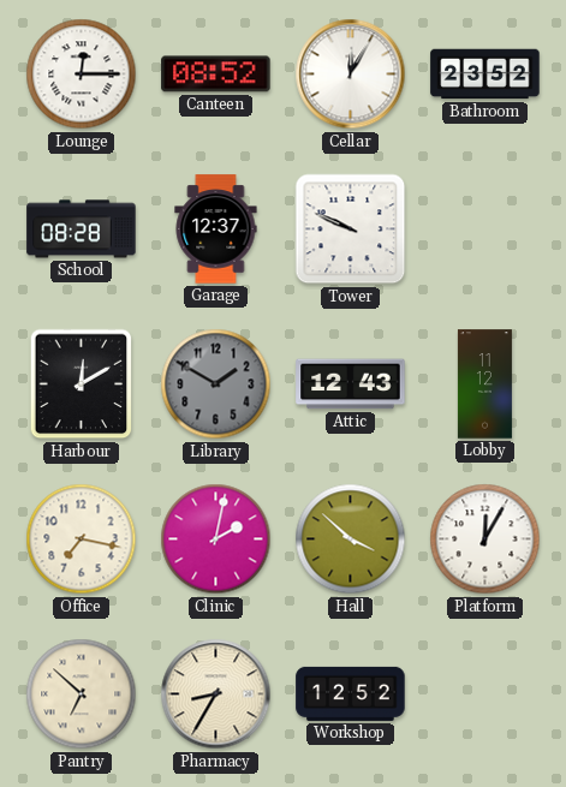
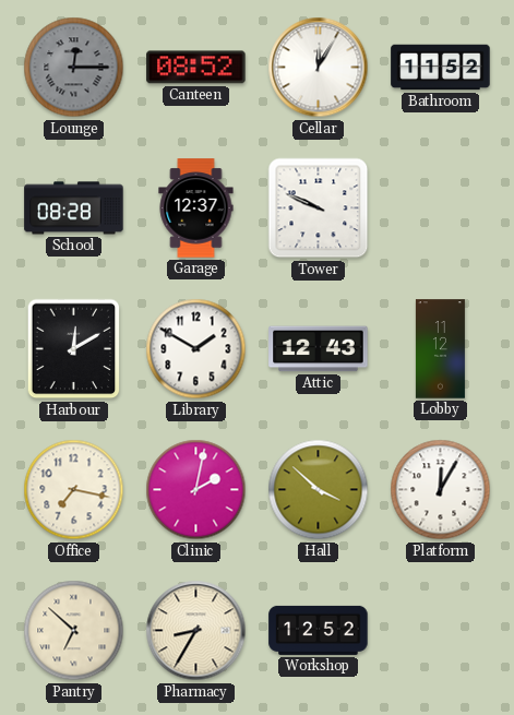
Lounge dial: white -> grey
Bathroom: 23:52 -> 11:52
Library dial: grey -> white
